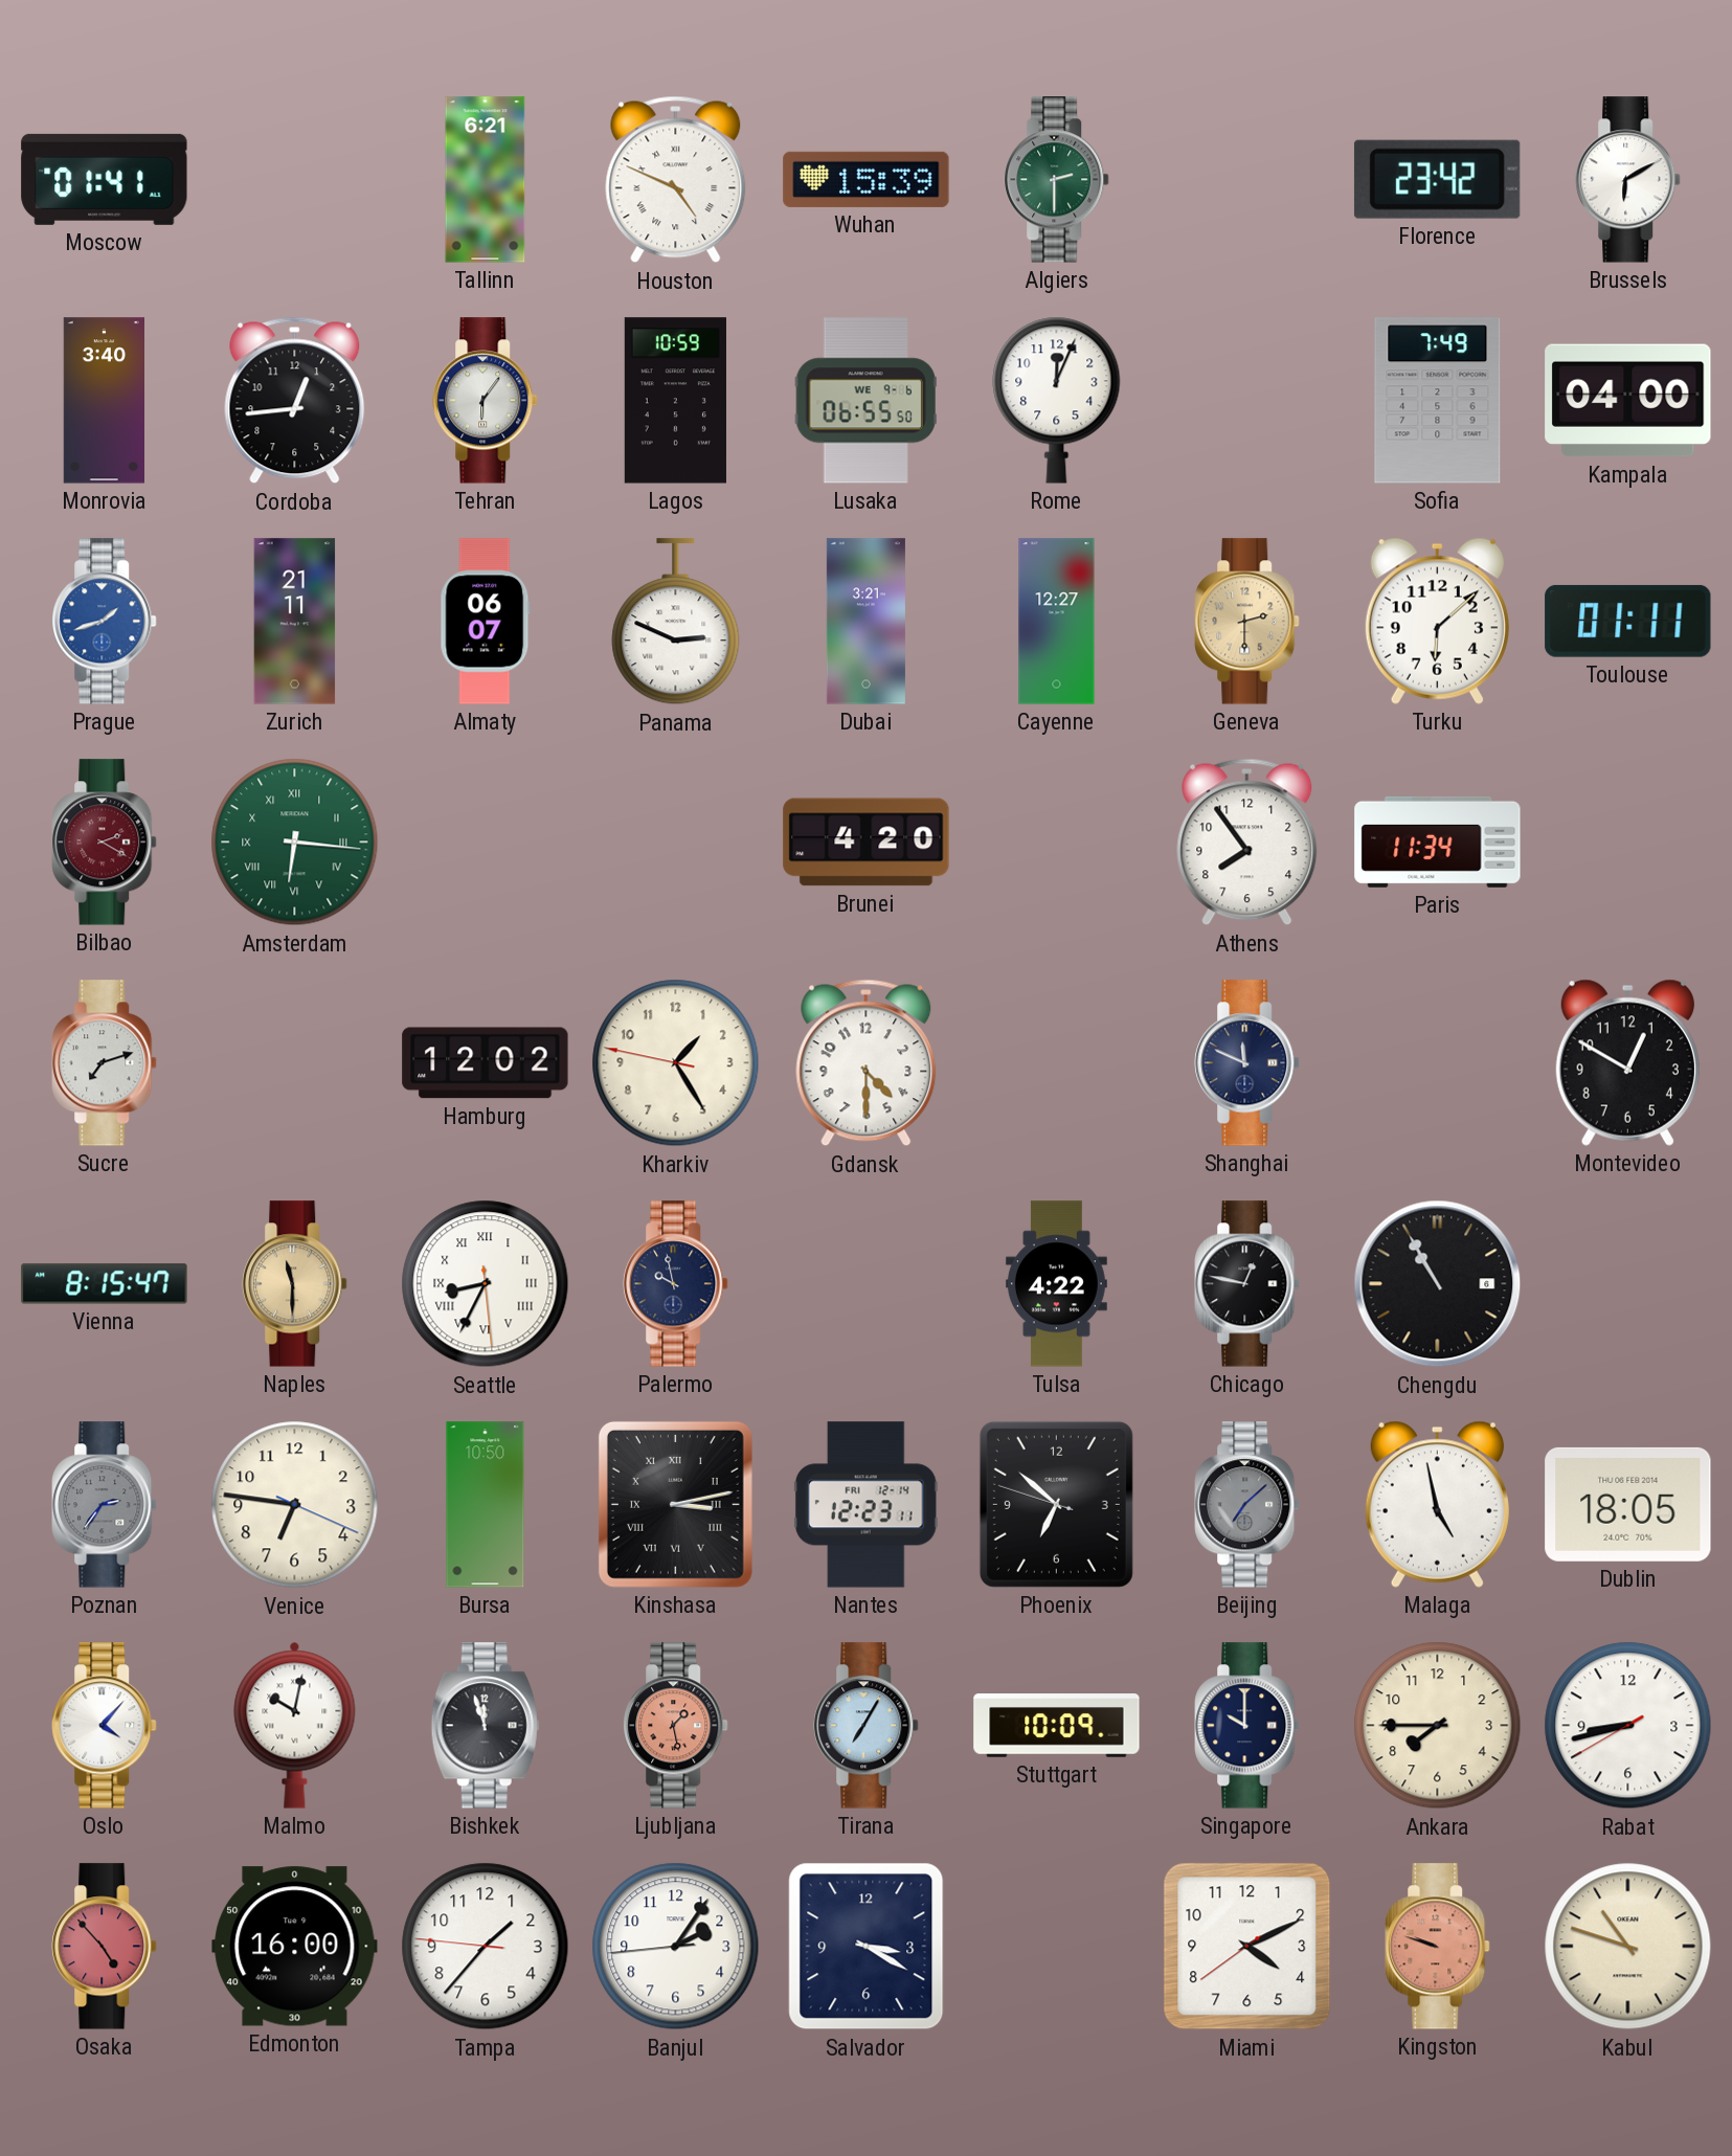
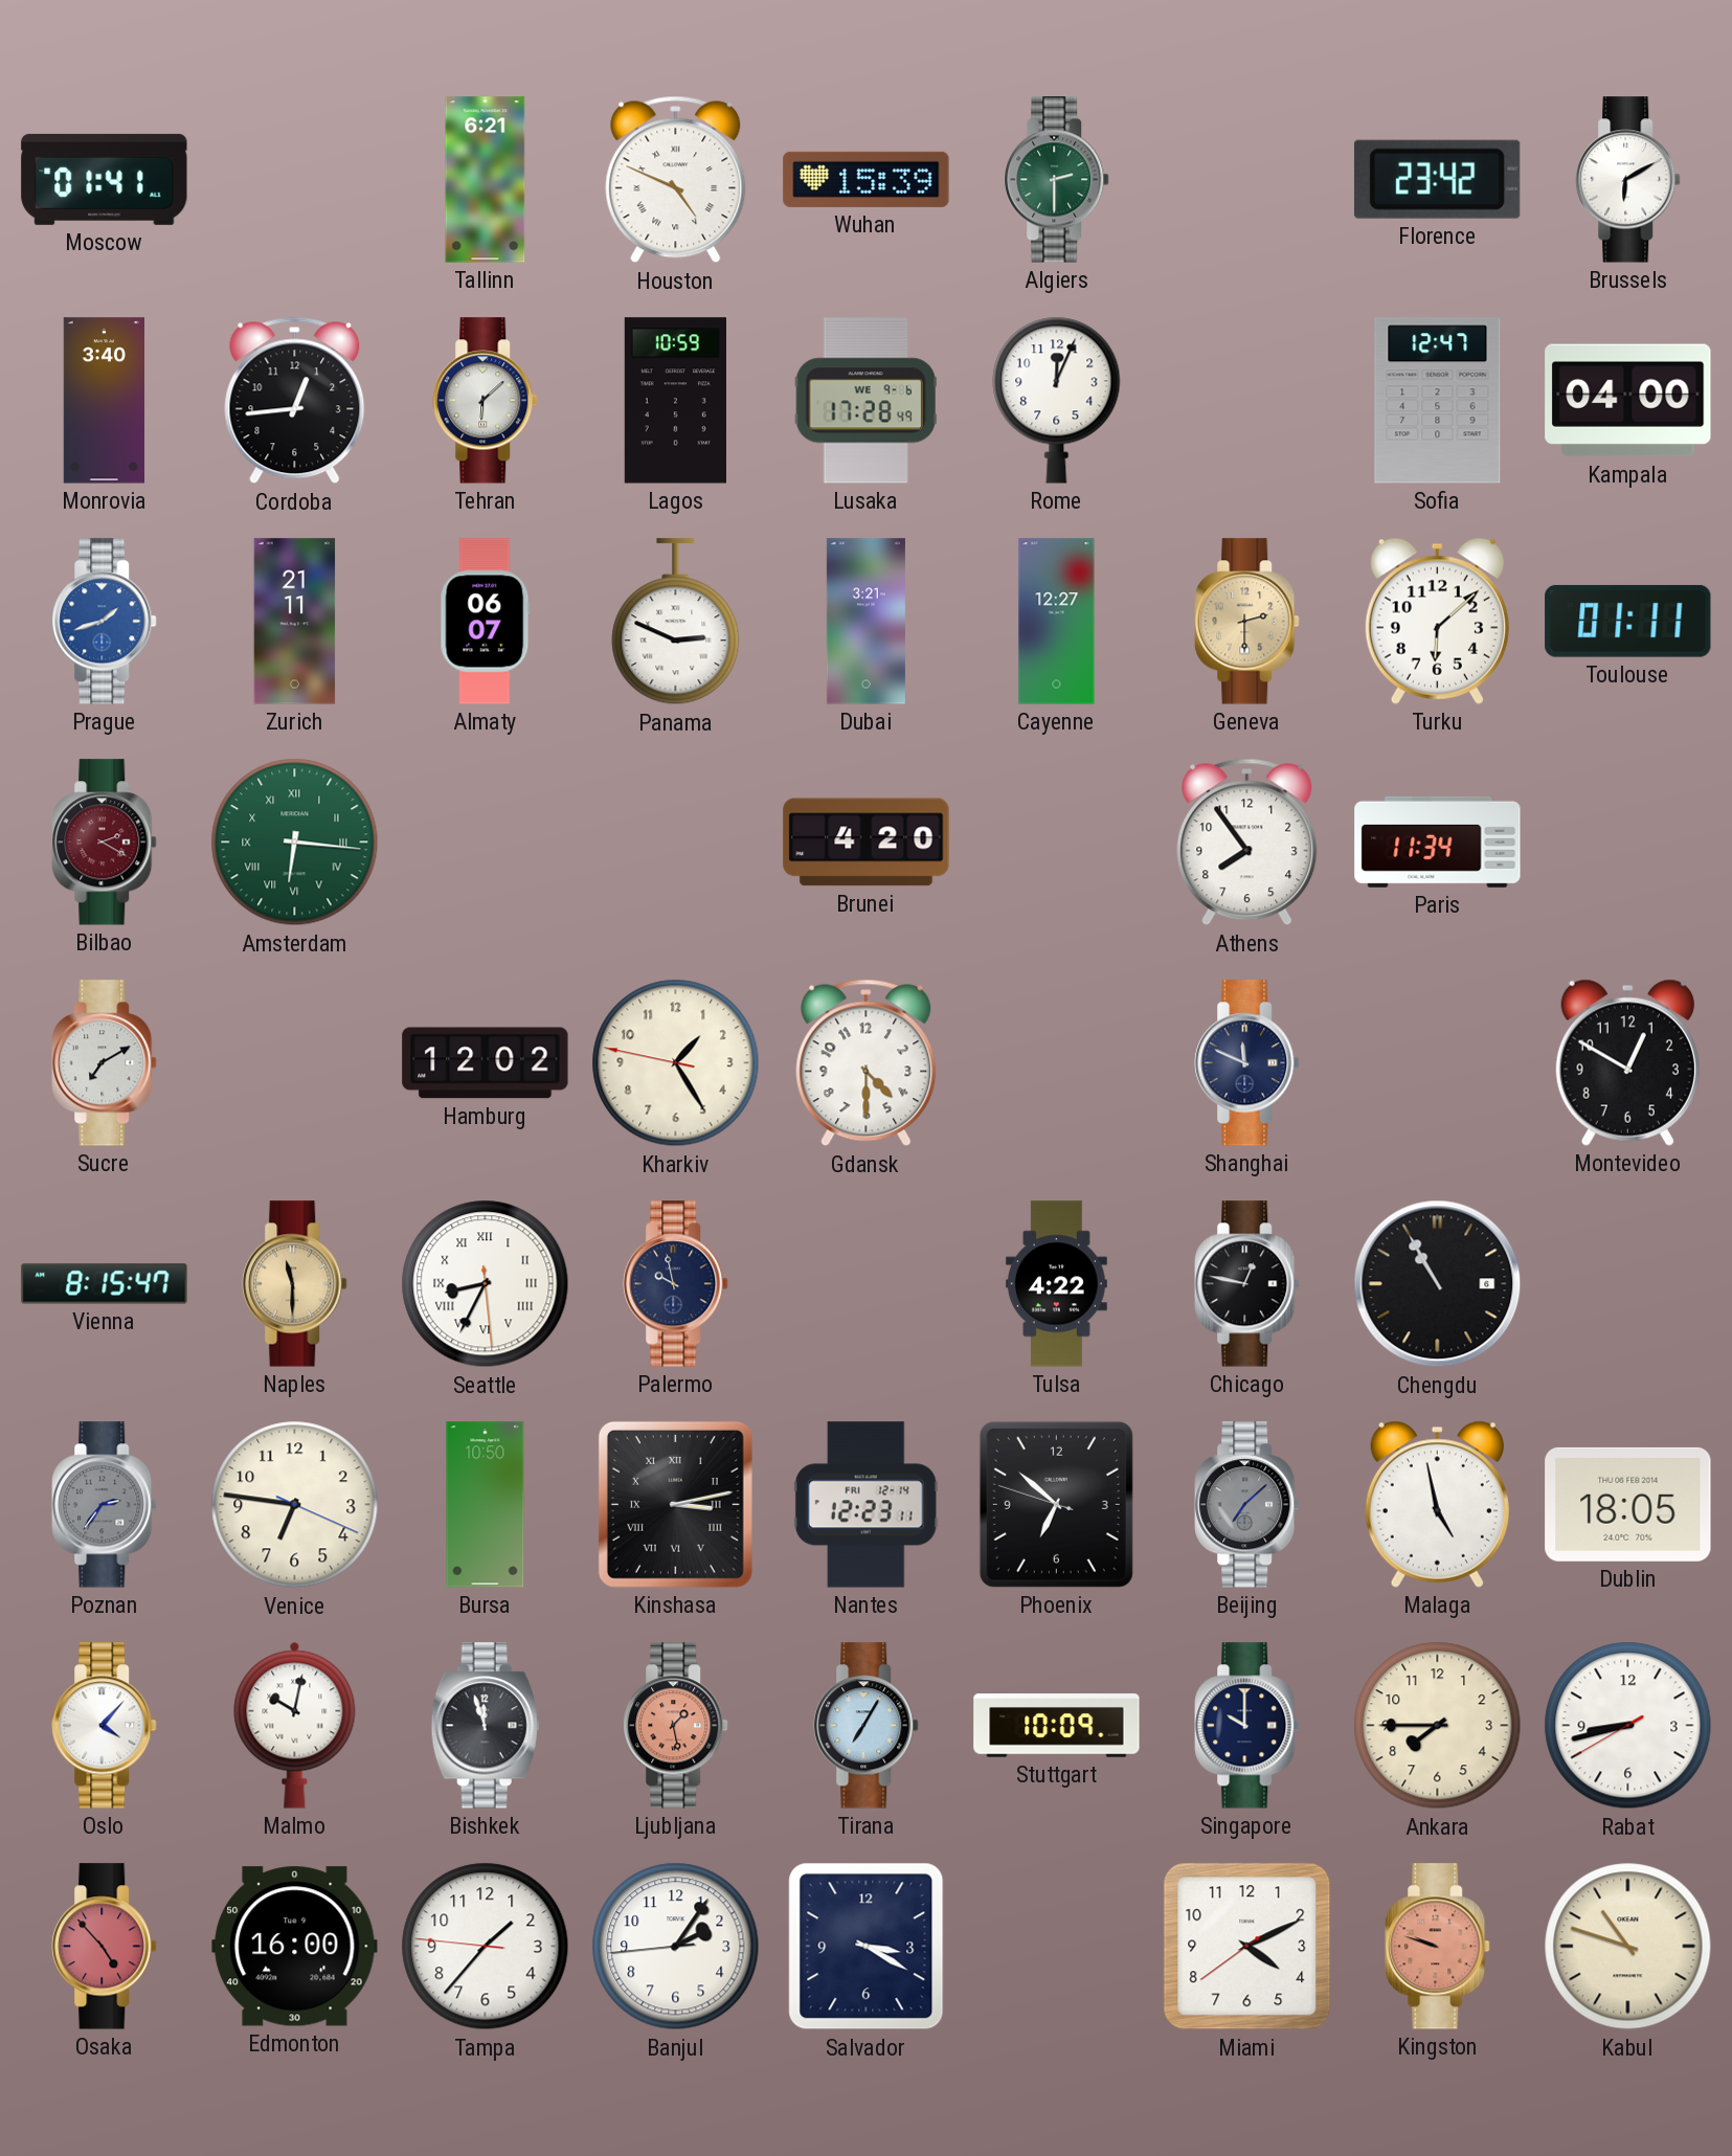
Tehran: 6:06 -> 6:08
Lusaka: 06:55 -> 17:28
Sofia: 7:49 -> 12:47
Sucre: 7:12 -> 7:10
